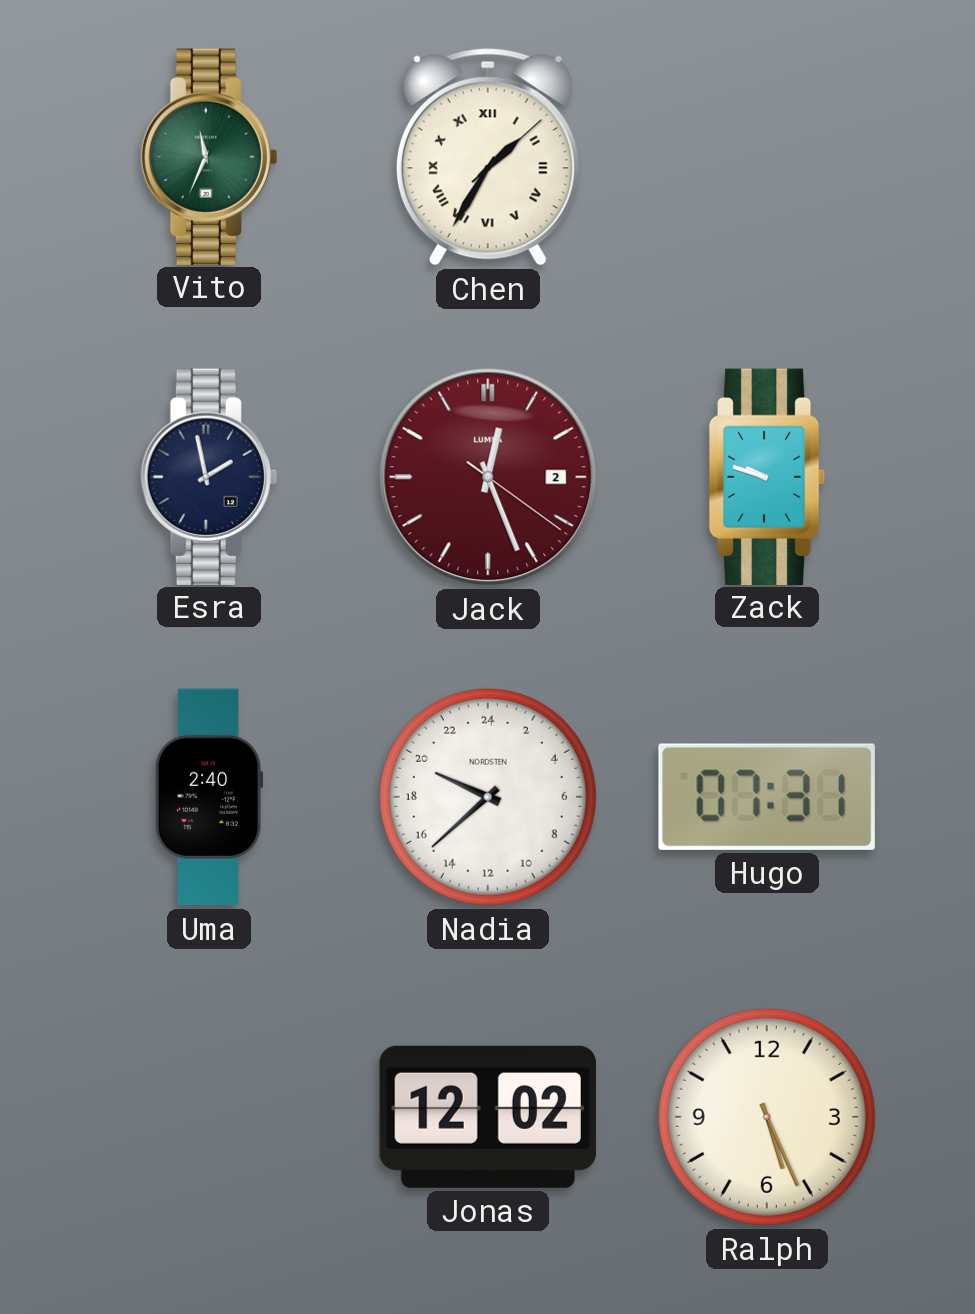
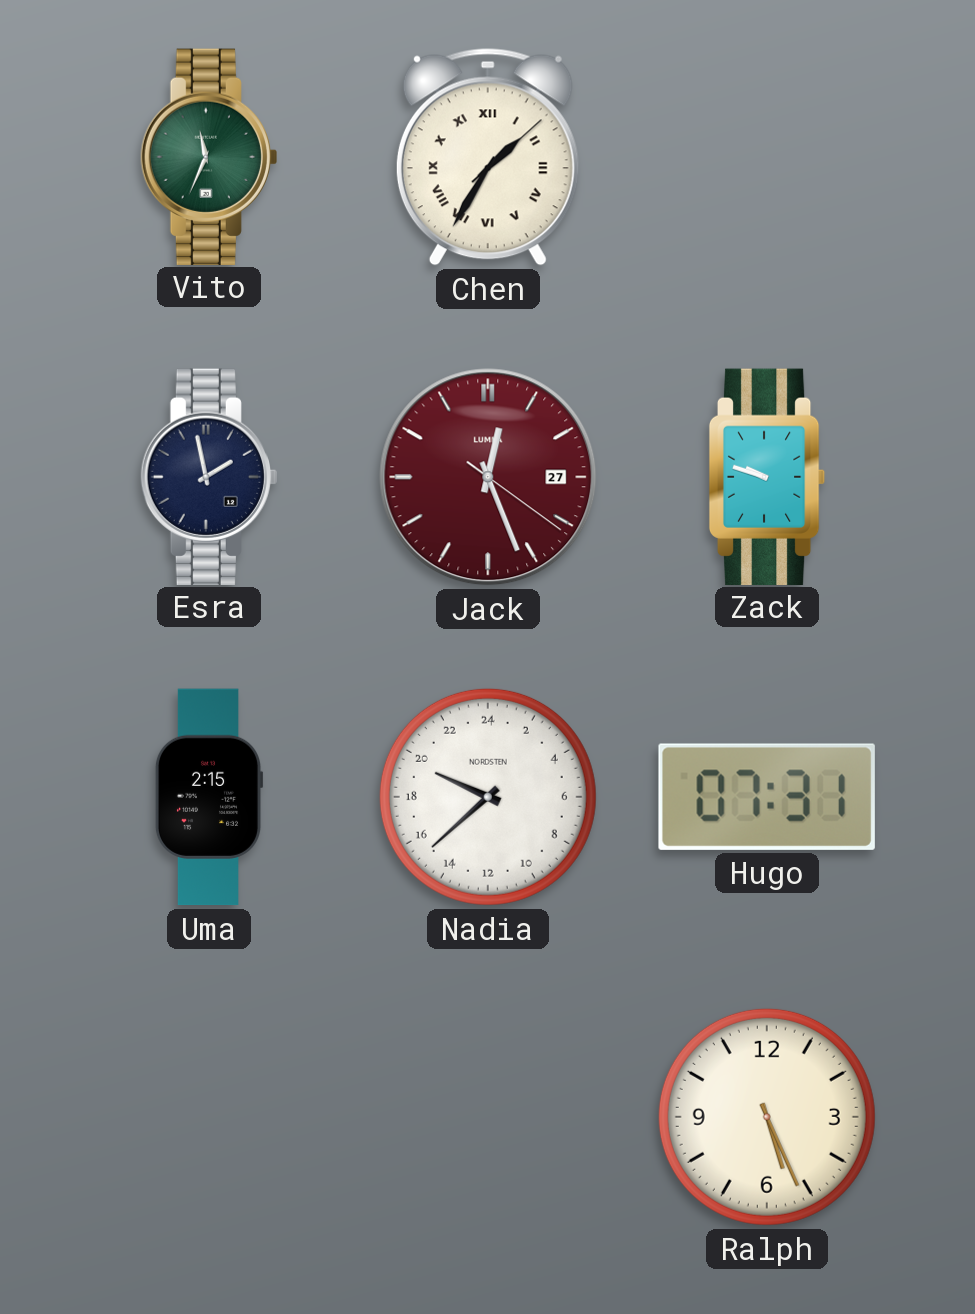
Jack date: 2 -> 27
Uma: 2:40 -> 2:15
Jonas: 12:02 -> none
